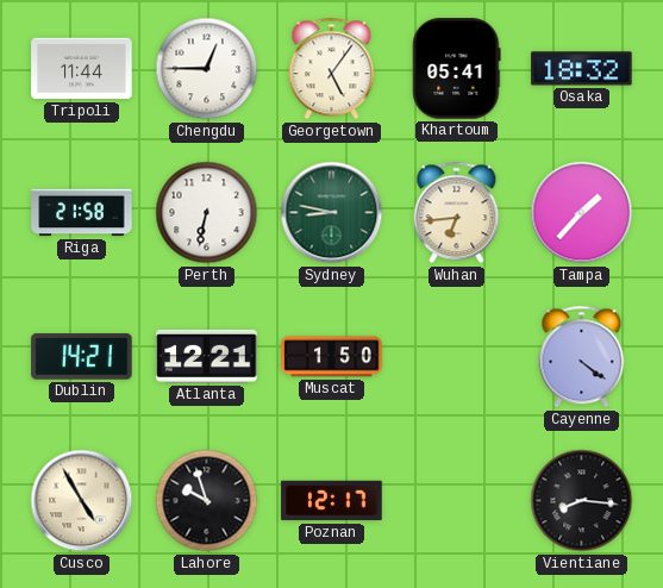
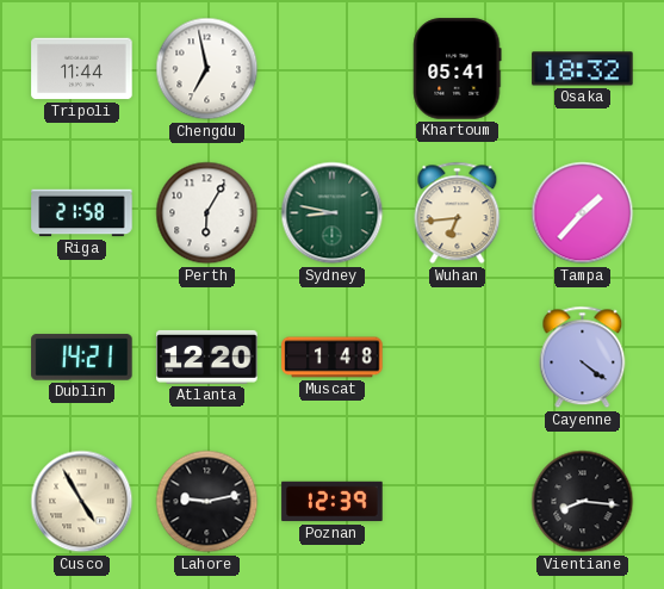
Chengdu: 12:45 -> 6:58
Georgetown: 5:06 -> none
Perth: 6:32 -> 6:05
Atlanta: 12:21 -> 12:20
Muscat: 1:50 -> 1:48
Lahore: 9:57 -> 9:13
Poznan: 12:17 -> 12:39
